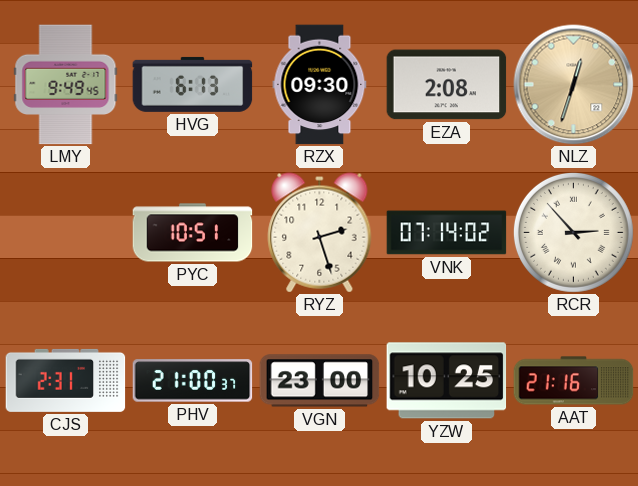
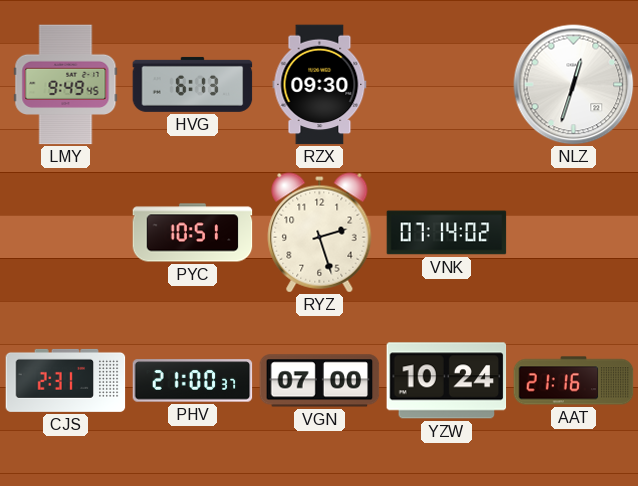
EZA: 2:08 -> none
NLZ dial: champagne -> white
RCR: 2:53 -> none
VGN: 23:00 -> 07:00
YZW: 10:25 -> 10:24
